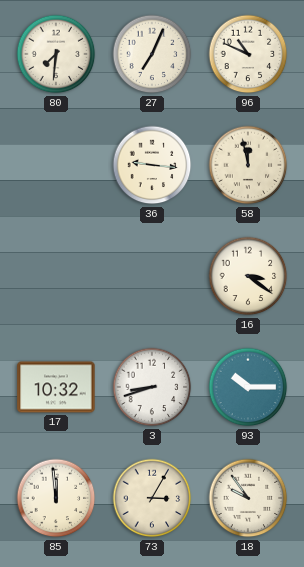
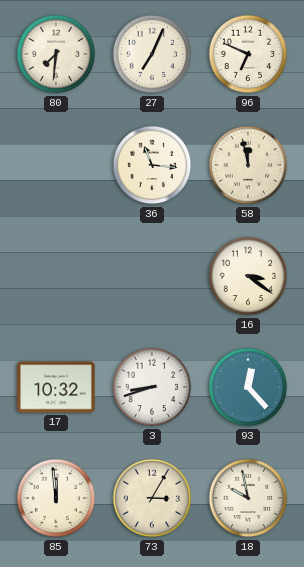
96: 10:49 -> 6:49
36: 9:16 -> 11:16
93: 10:15 -> 12:23
18: 9:54 -> 9:58
